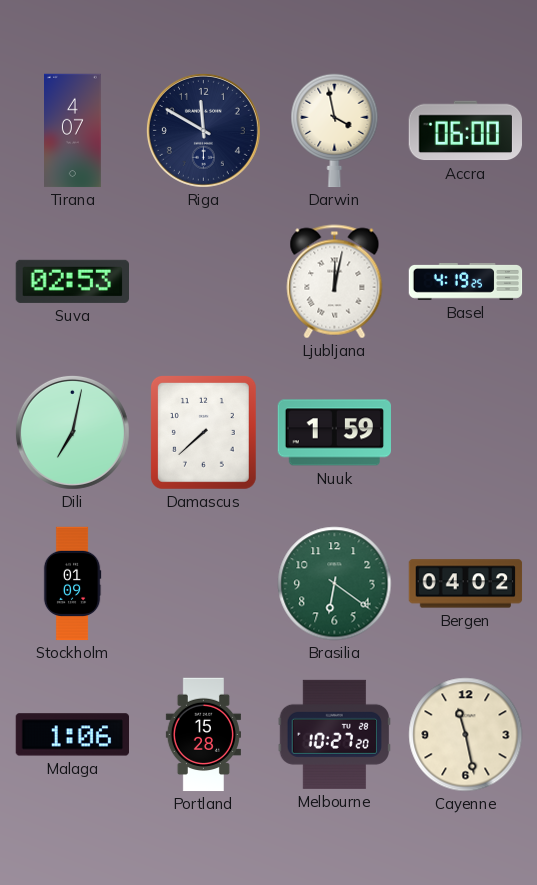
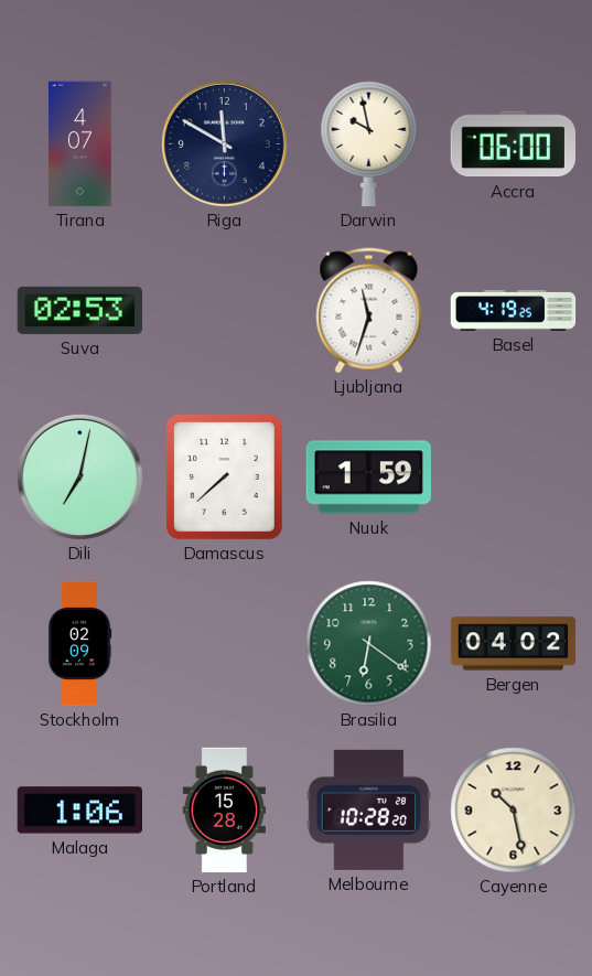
Darwin: 3:58 -> 9:58
Ljubljana: 12:02 -> 11:33
Stockholm: 01:09 -> 02:09
Melbourne: 10:27 -> 10:28
Cayenne: 11:28 -> 10:28
